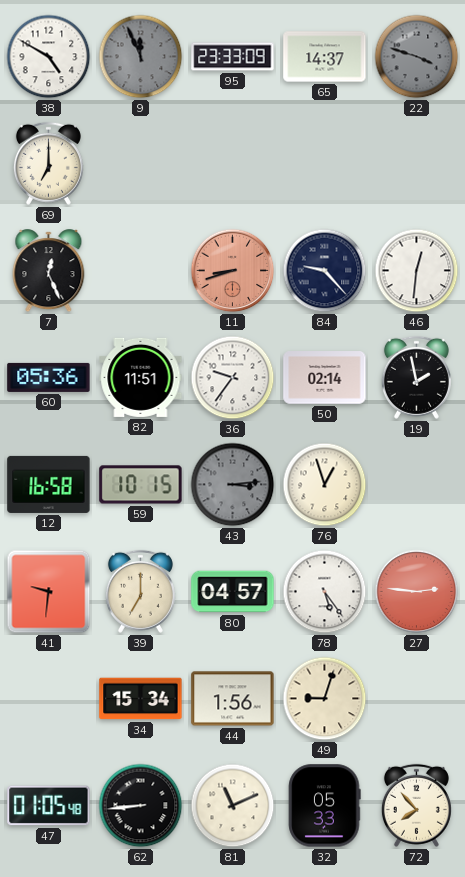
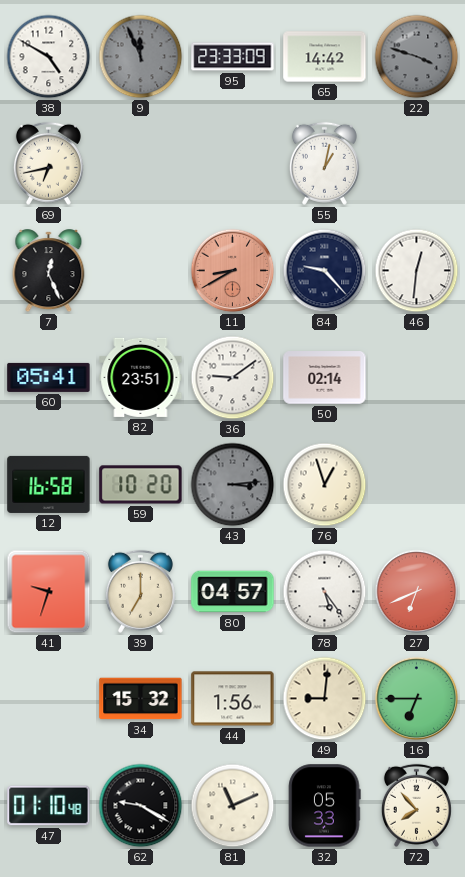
65: 14:37 -> 14:42
69: 7:00 -> 6:43
55: none -> 1:02
11: 8:42 -> 8:40
60: 05:36 -> 05:41
82: 11:51 -> 23:51
36: 9:36 -> 9:09
19: 1:58 -> none
59: 10:15 -> 10:20
41: 9:31 -> 9:33
27: 2:46 -> 6:41
34: 15:34 -> 15:32
49: 9:03 -> 9:01
16: none -> 6:45
47: 01:05 -> 01:10
62: 8:44 -> 9:20
